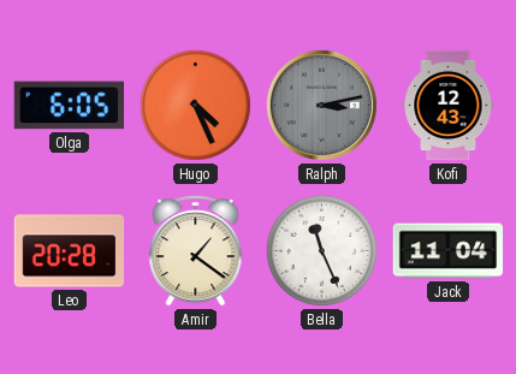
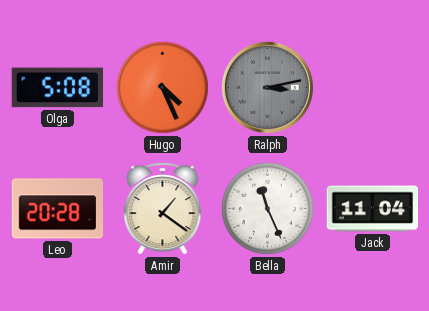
Olga: 6:05 -> 5:08
Kofi: 12:43 -> none
